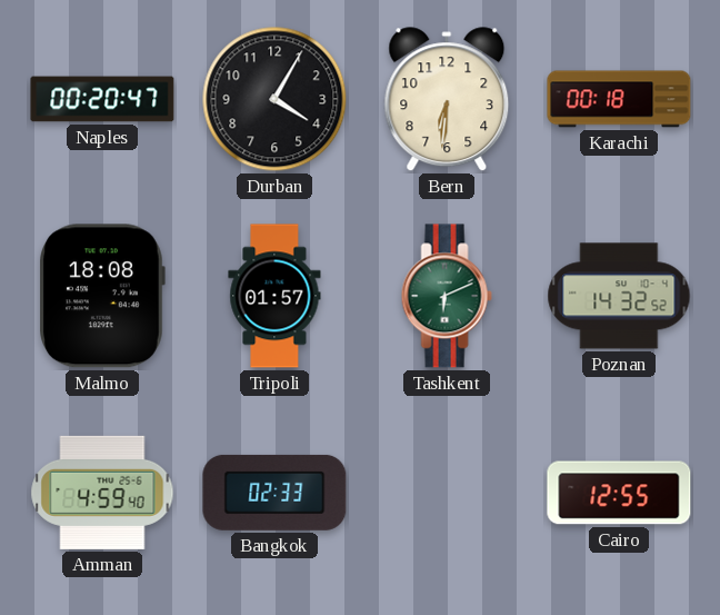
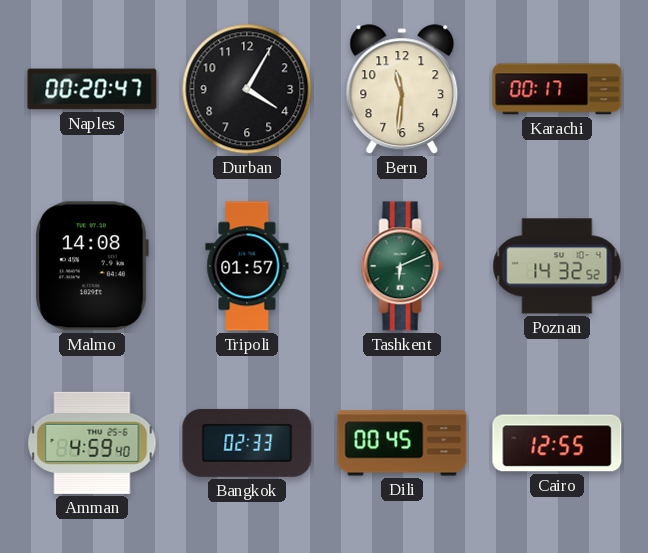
Bern: 6:31 -> 11:31
Karachi: 00:18 -> 00:17
Malmo: 18:08 -> 14:08
Dili: none -> 00:45
